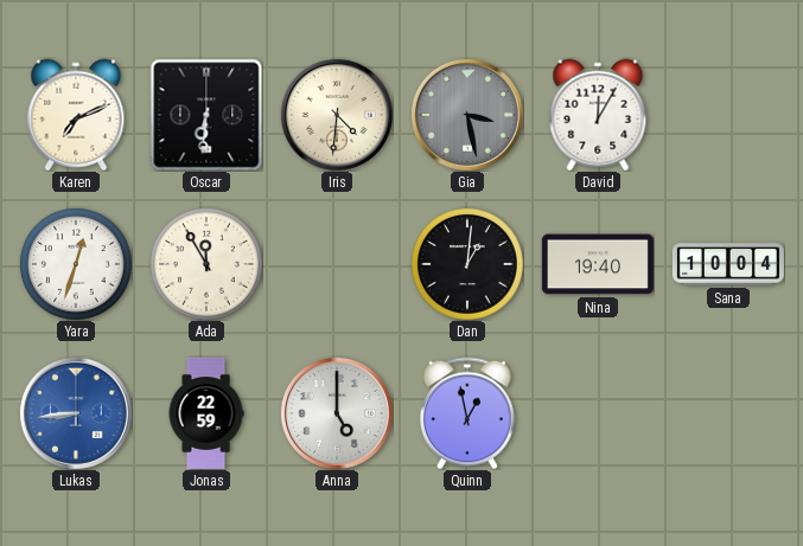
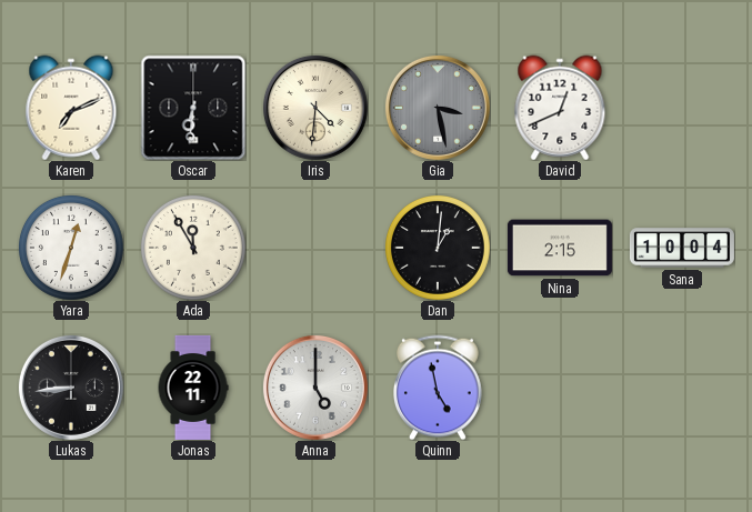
David: 12:05 -> 12:41
Nina: 19:40 -> 2:15
Lukas dial: blue -> black
Jonas: 22:59 -> 22:11
Quinn: 12:58 -> 4:58
